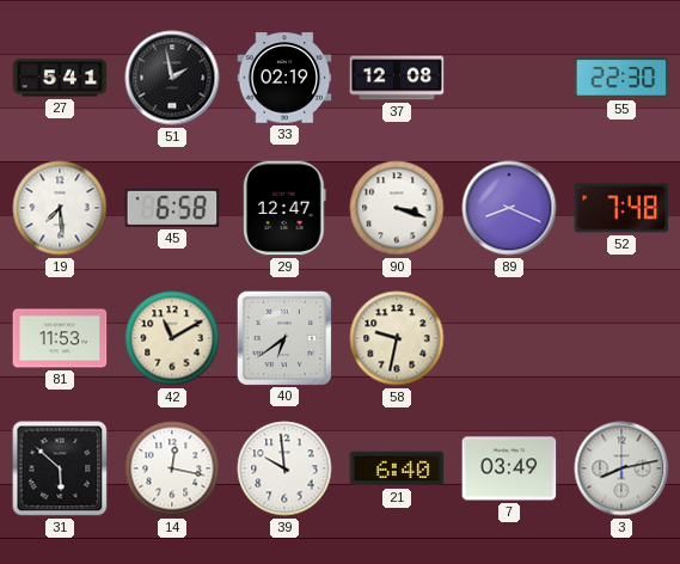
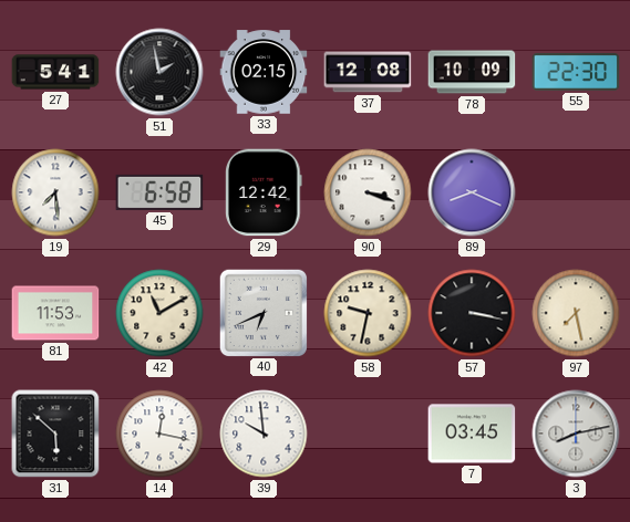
33: 02:19 -> 02:15
78: none -> 10:09
29: 12:47 -> 12:42
52: 7:48 -> none
40: 6:39 -> 6:41
57: none -> 3:17
97: none -> 7:28
21: 6:40 -> none
7: 03:49 -> 03:45
